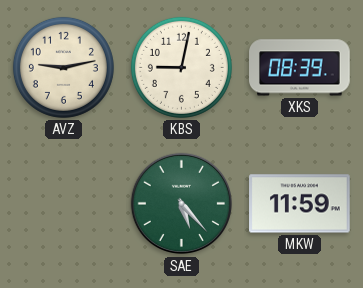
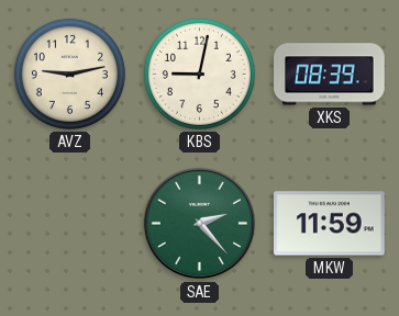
SAE: 5:23 -> 2:23
